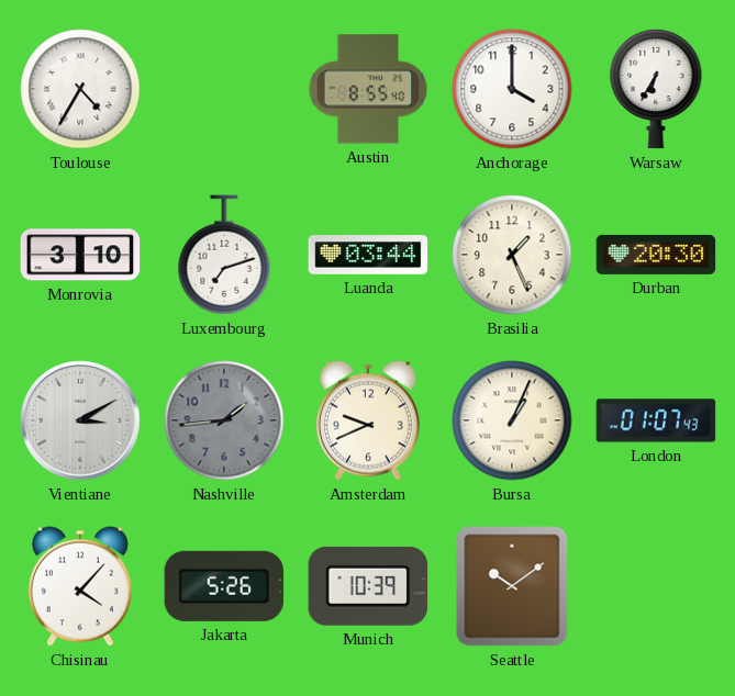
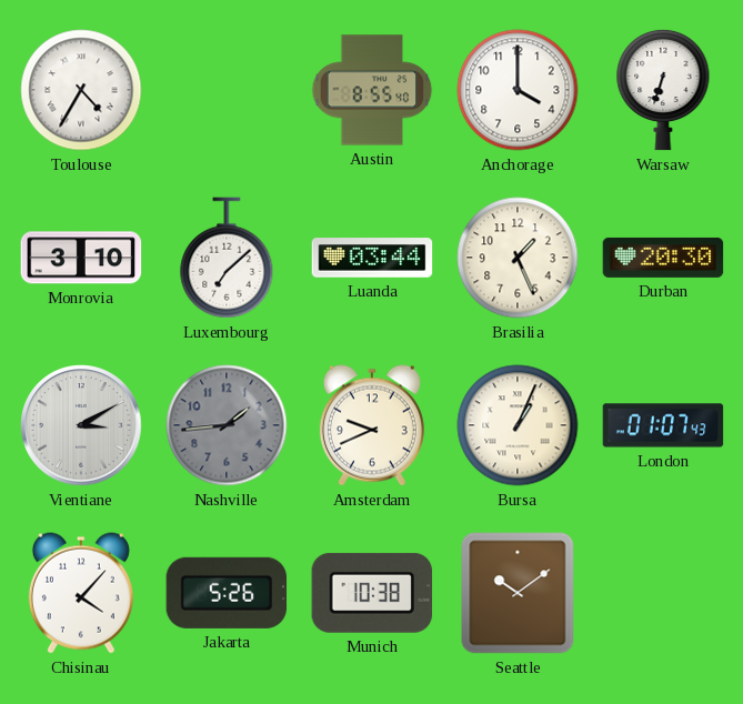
Warsaw: 6:35 -> 6:33
Luxembourg: 7:12 -> 7:08
Munich: 10:39 -> 10:38
